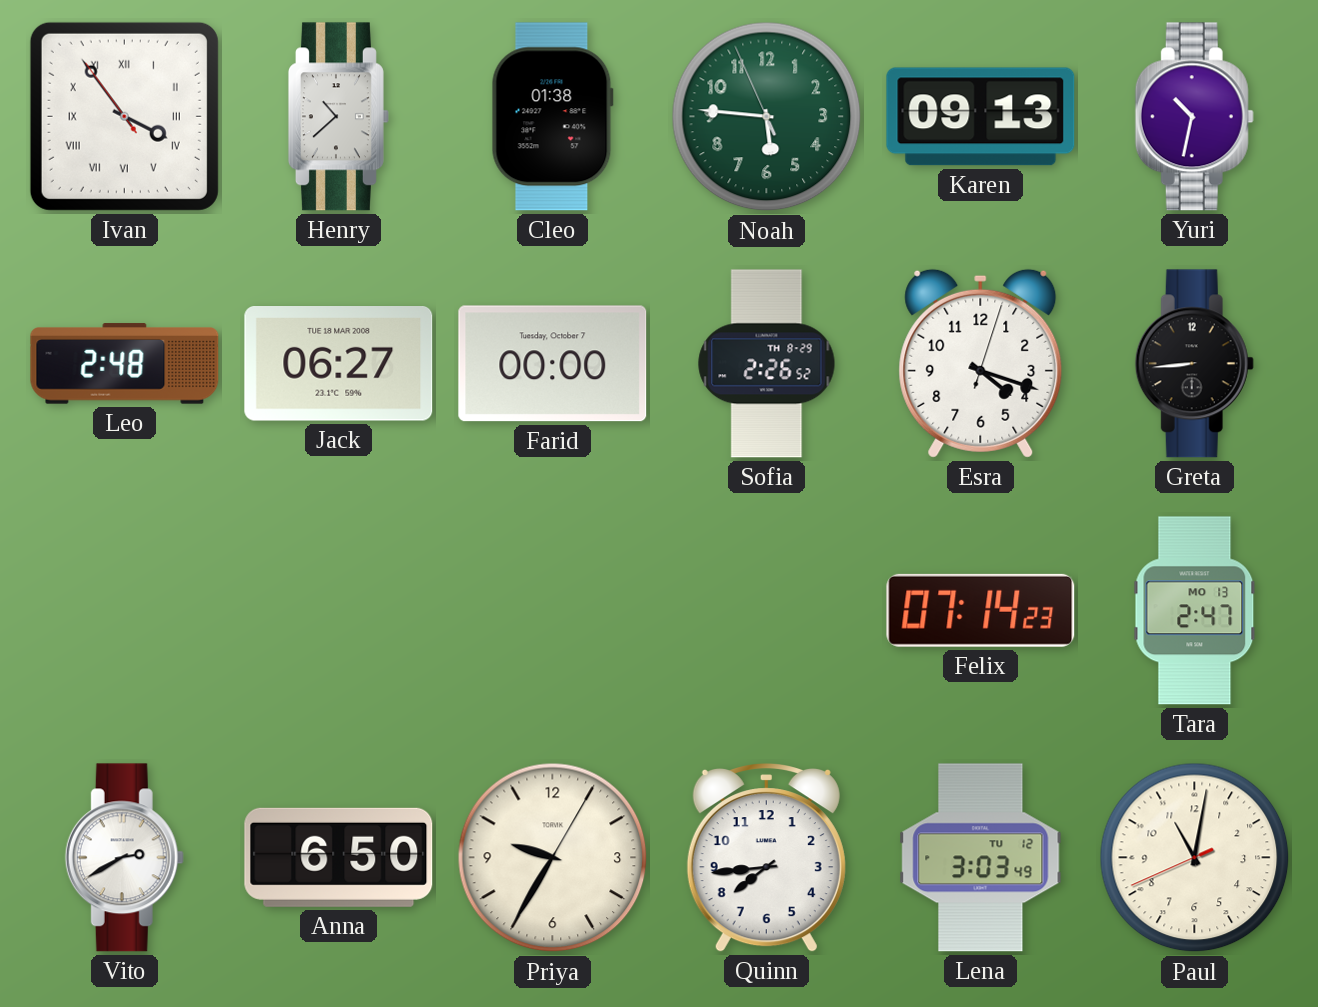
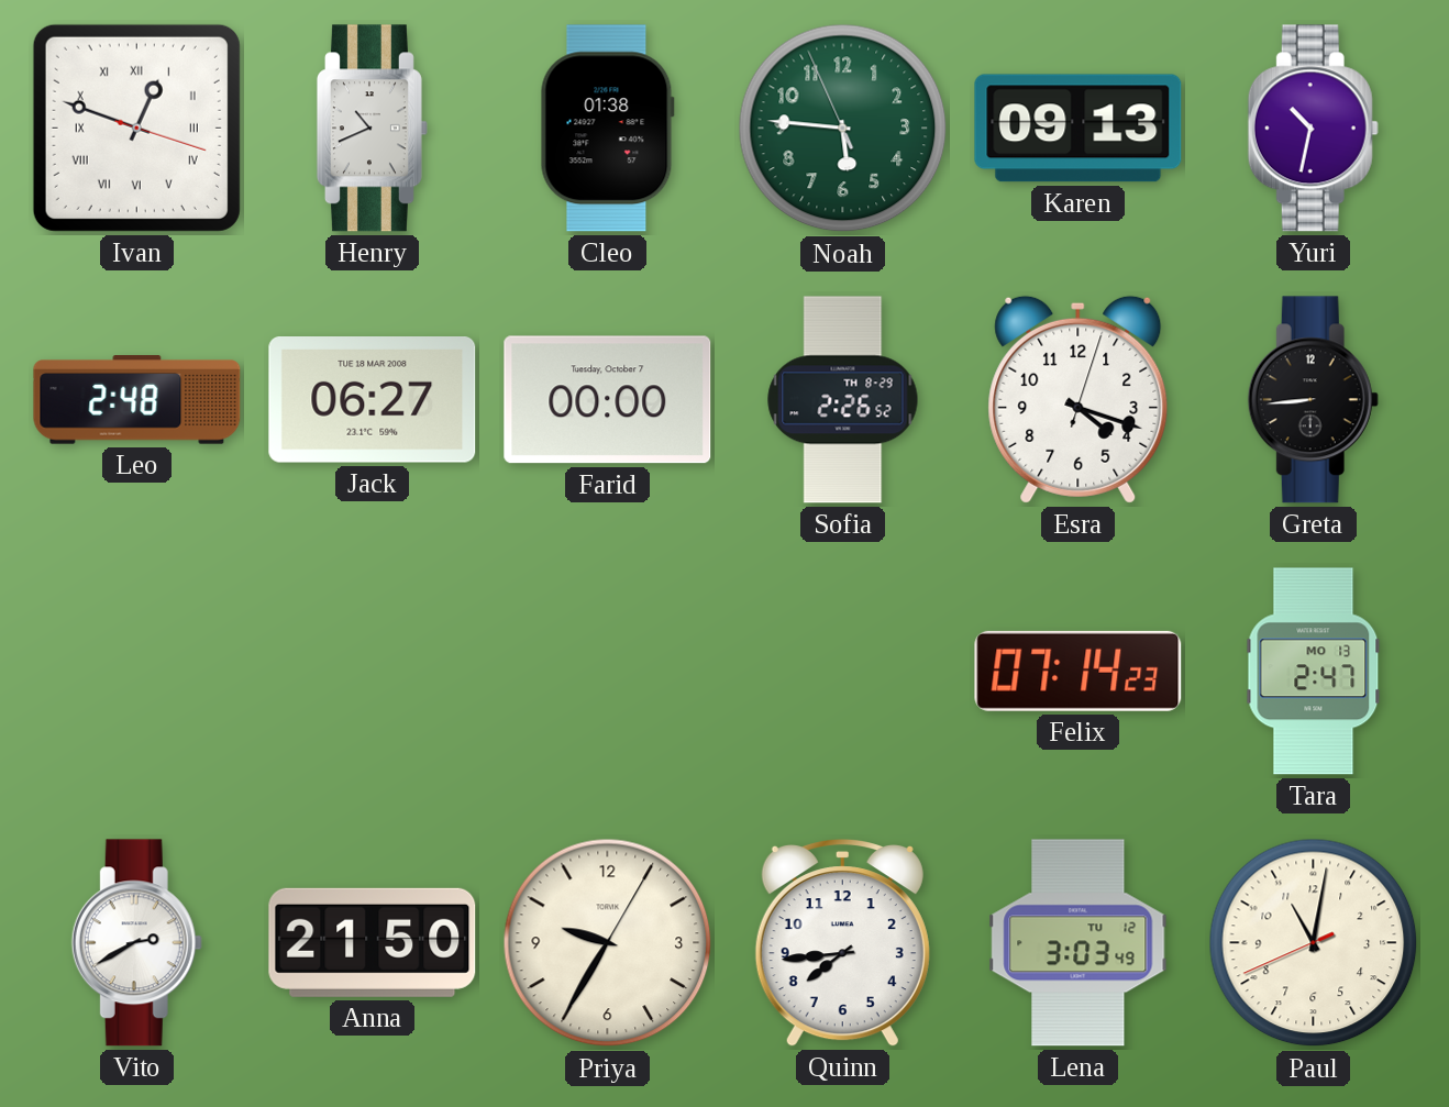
Ivan: 3:53 -> 12:48
Henry: 10:38 -> 10:41
Anna: 6:50 -> 21:50
